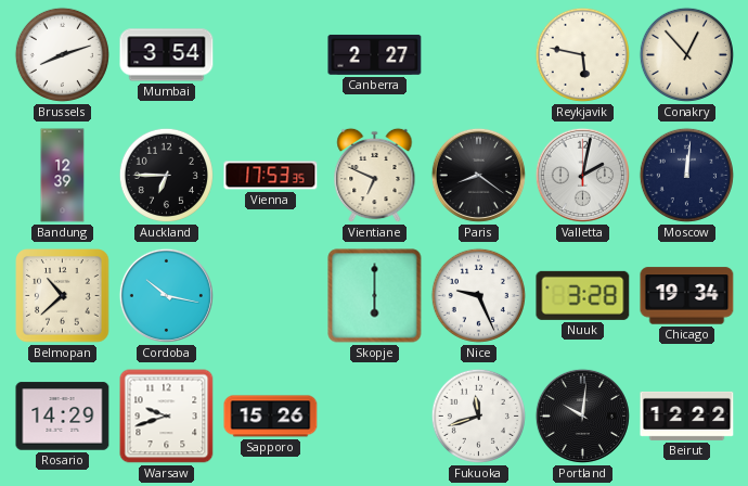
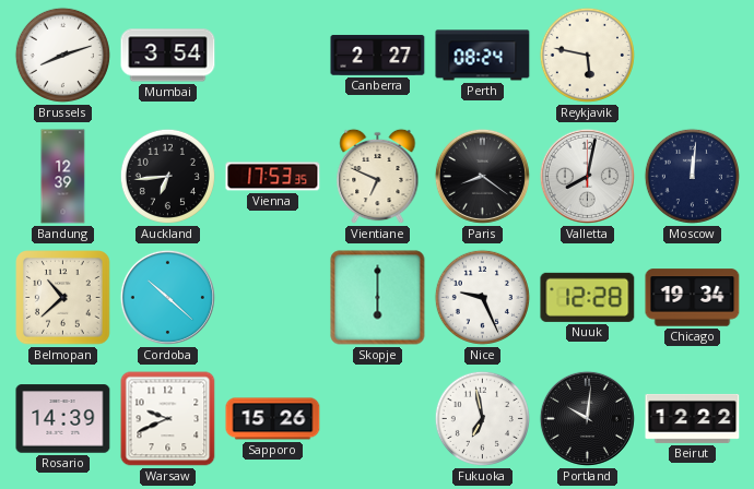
Perth: none -> 08:24
Conakry: 12:53 -> none
Auckland: 6:45 -> 6:44
Valletta: 2:02 -> 8:02
Cordoba: 10:17 -> 10:22
Nuuk: 3:28 -> 12:28
Rosario: 14:29 -> 14:39
Warsaw: 9:42 -> 9:41
Fukuoka: 11:42 -> 6:58
